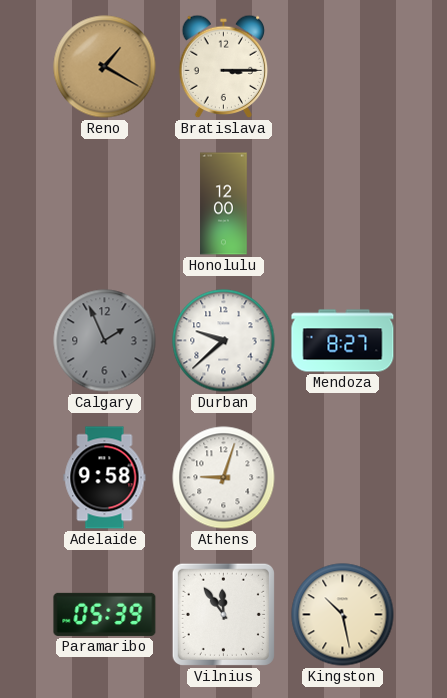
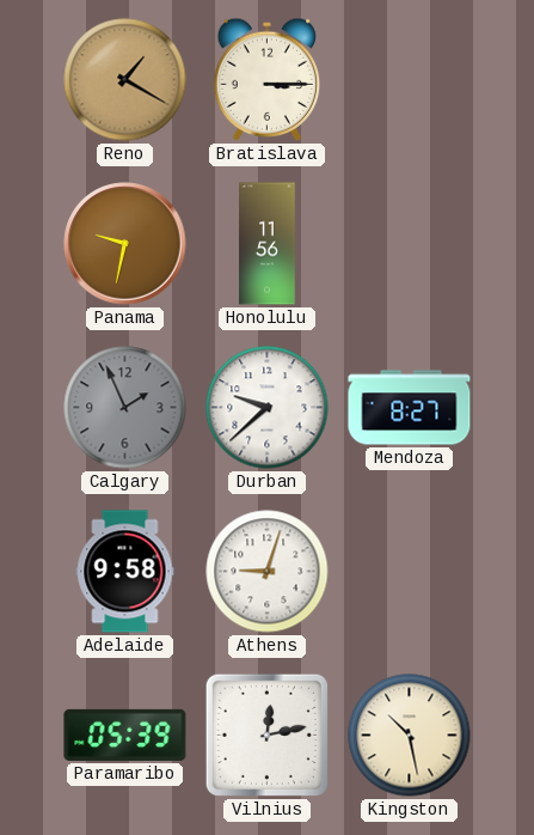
Panama: none -> 9:32
Honolulu: 12:00 -> 11:56
Vilnius: 11:54 -> 12:13
